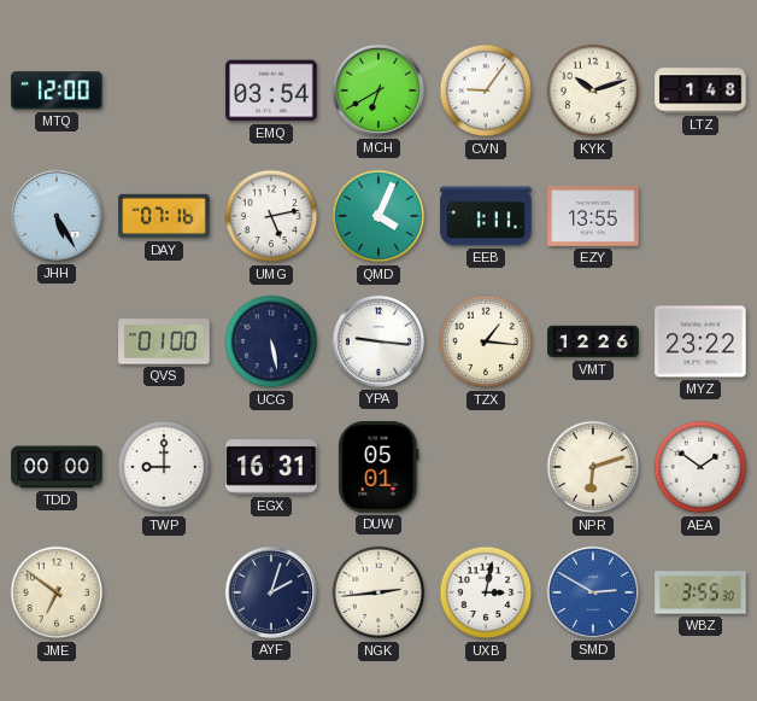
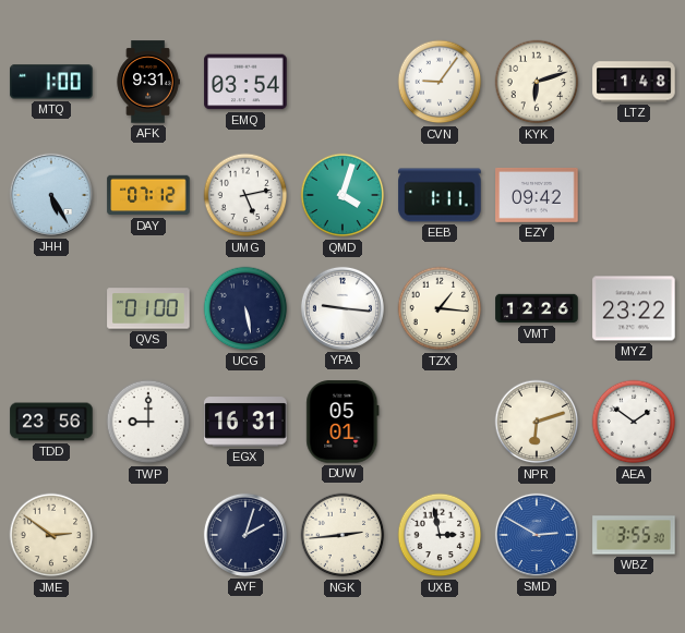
MTQ: 12:00 -> 1:00
AFK: none -> 9:31
MCH: 6:40 -> none
KYK: 10:12 -> 6:12
DAY: 07:16 -> 07:12
QMD: 4:04 -> 4:03
EZY: 13:55 -> 09:42
TDD: 00:00 -> 23:56
JME: 6:51 -> 2:51
UXB: 3:02 -> 2:58
